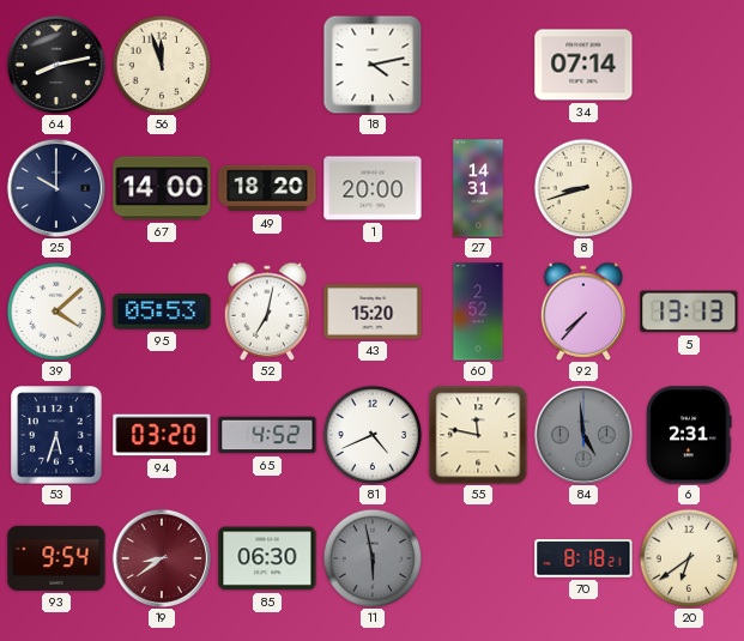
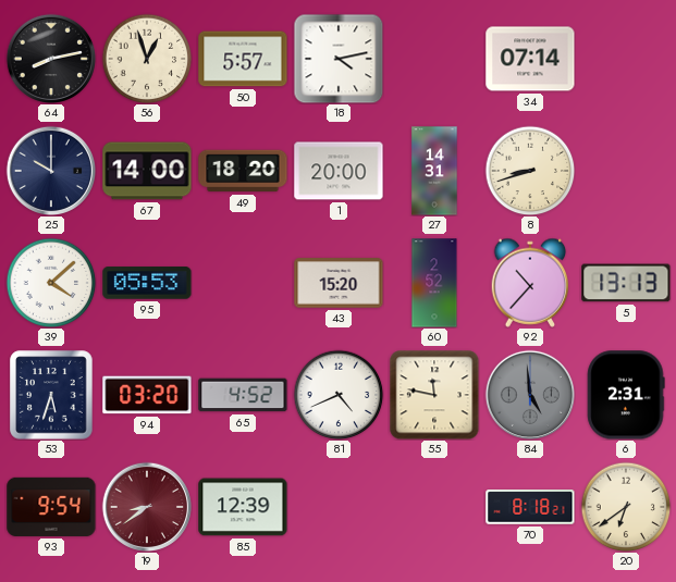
56: 11:57 -> 12:57
50: none -> 5:57
52: 7:02 -> none
92: 7:37 -> 10:37
85: 06:30 -> 12:39
11: 5:58 -> none
